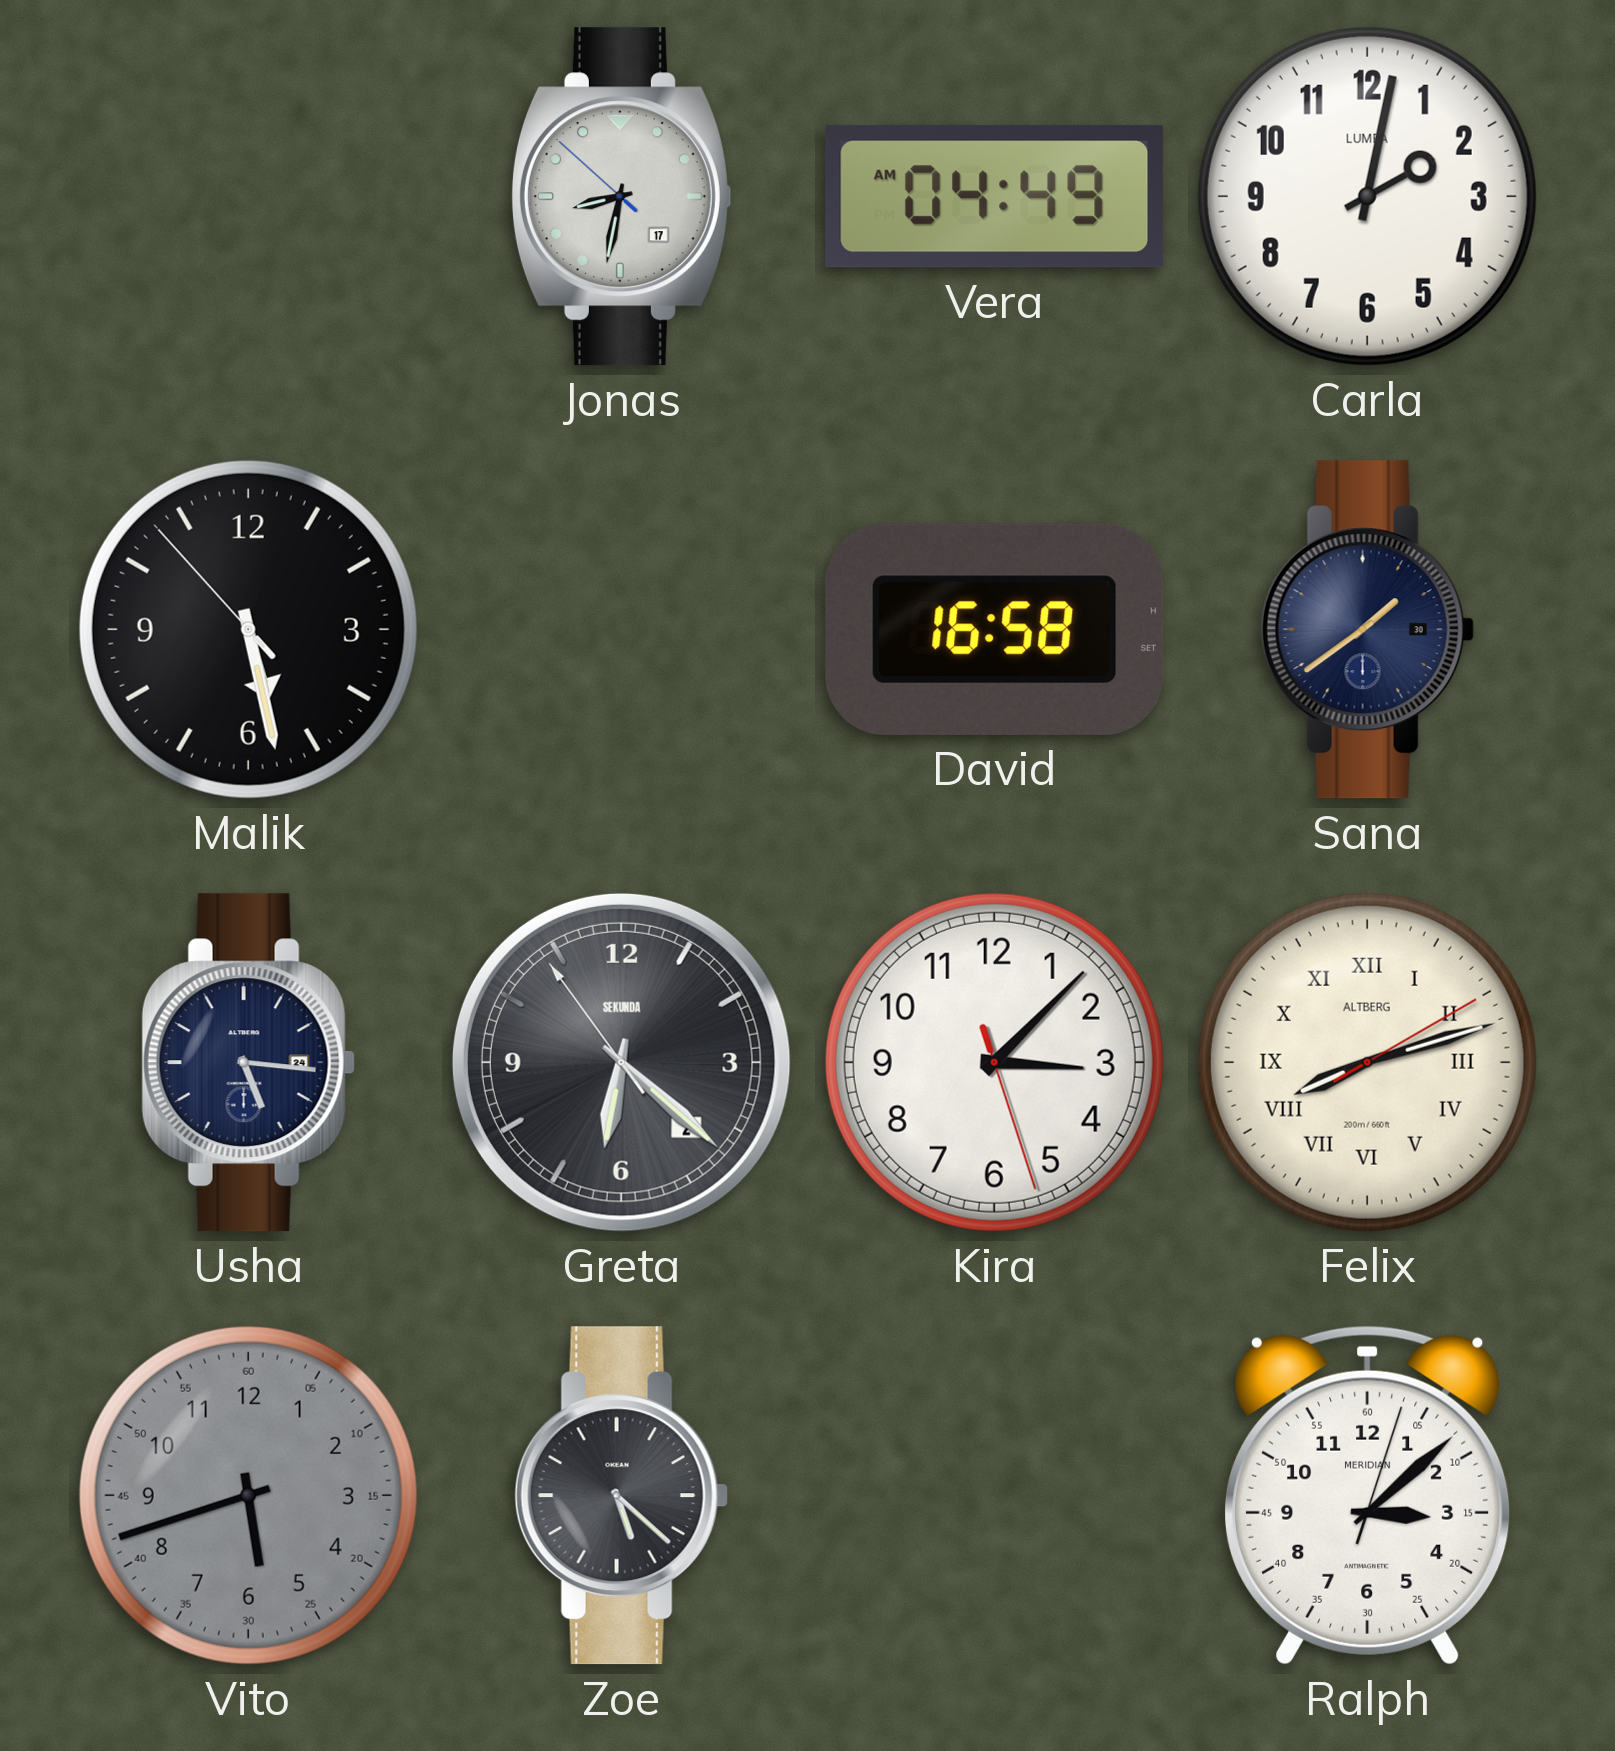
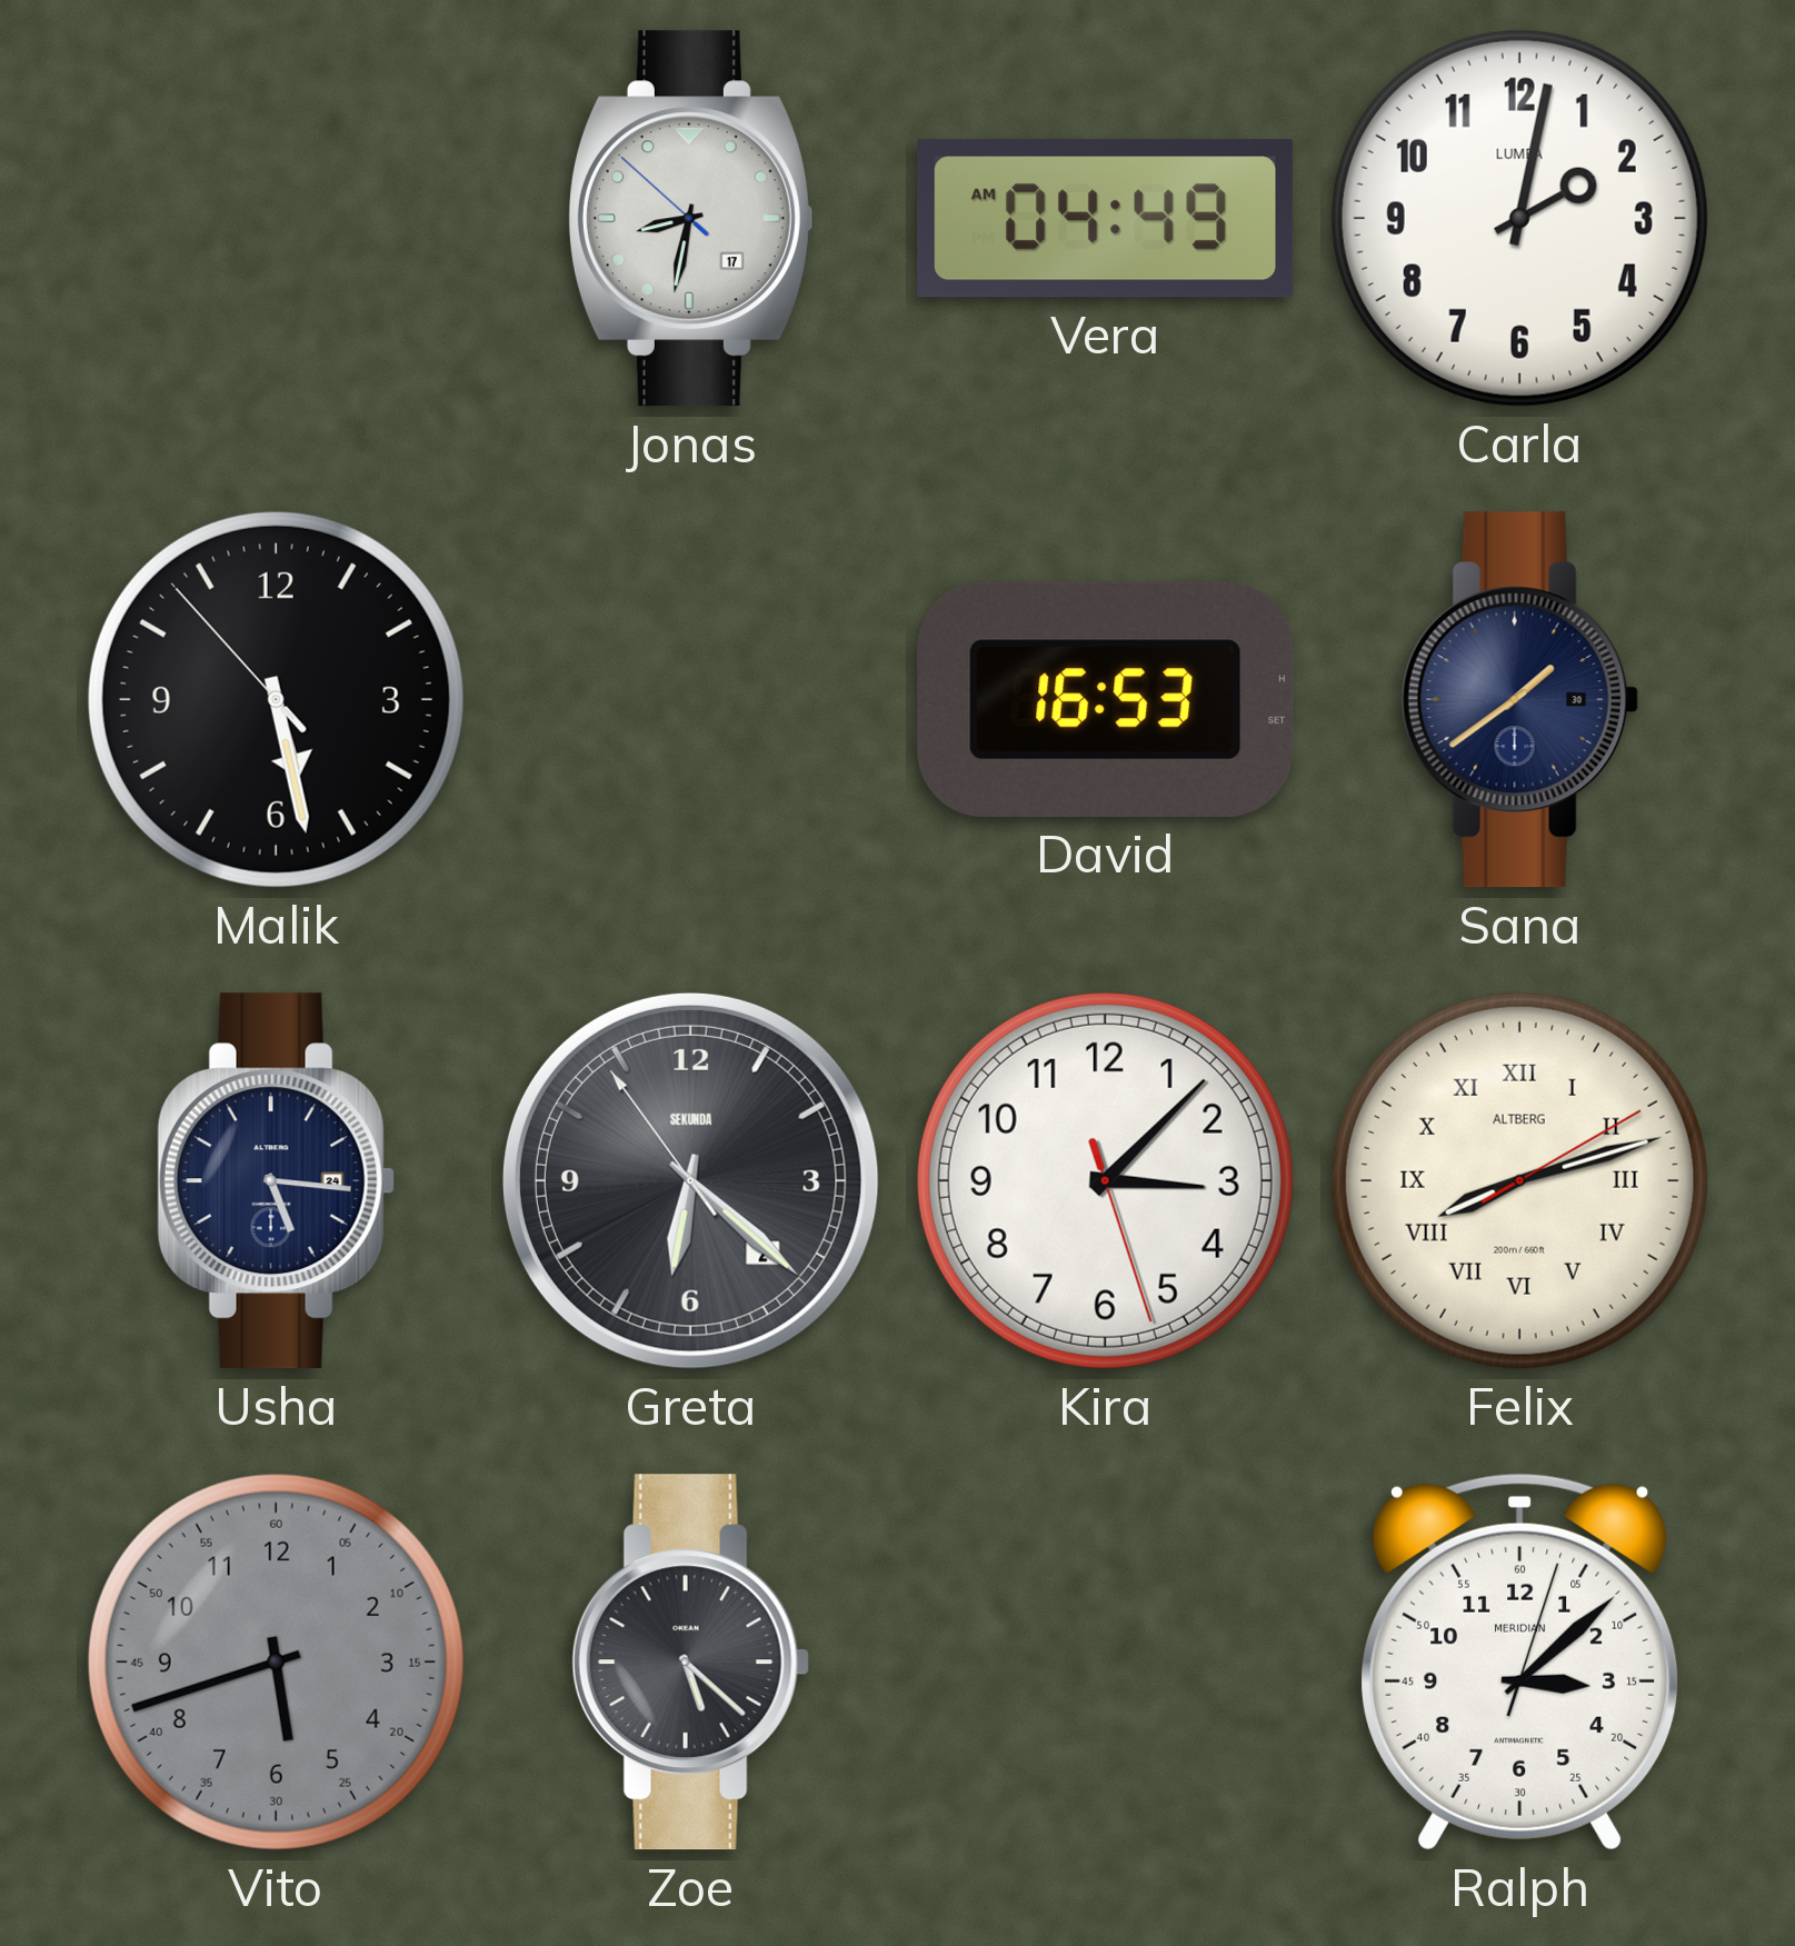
David: 16:58 -> 16:53
